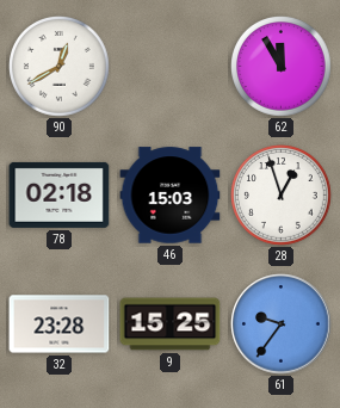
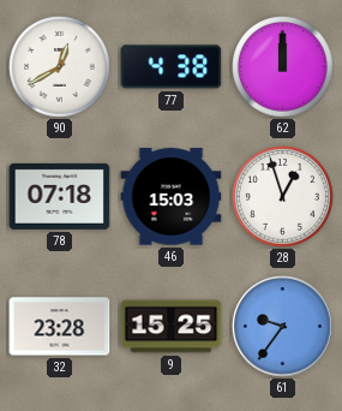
77: none -> 4:38
62: 11:55 -> 12:00
78: 02:18 -> 07:18
